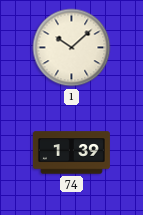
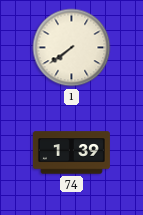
1: 10:08 -> 7:39
